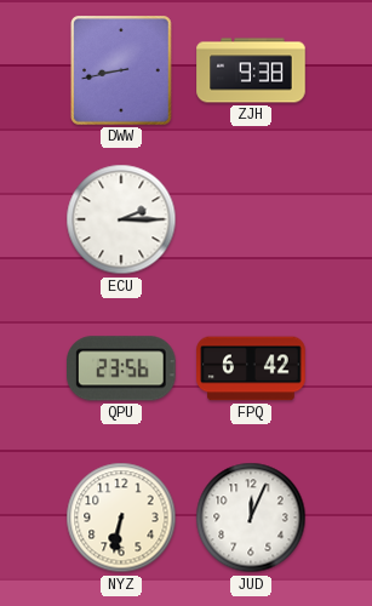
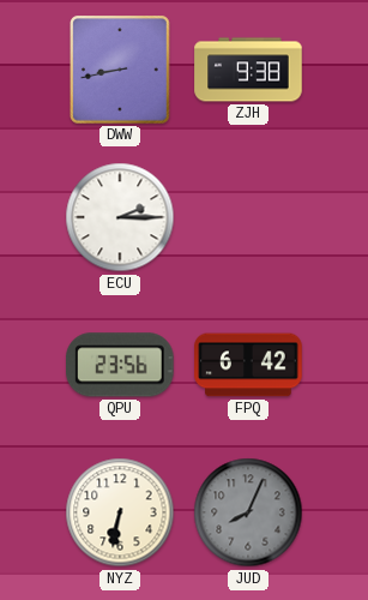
JUD: 12:04 -> 8:04
JUD dial: white -> grey
